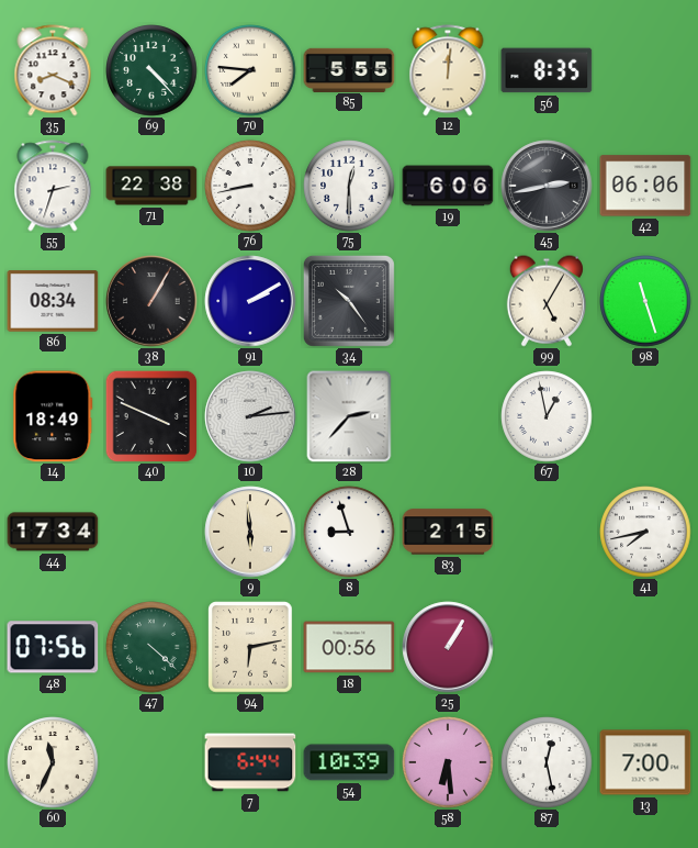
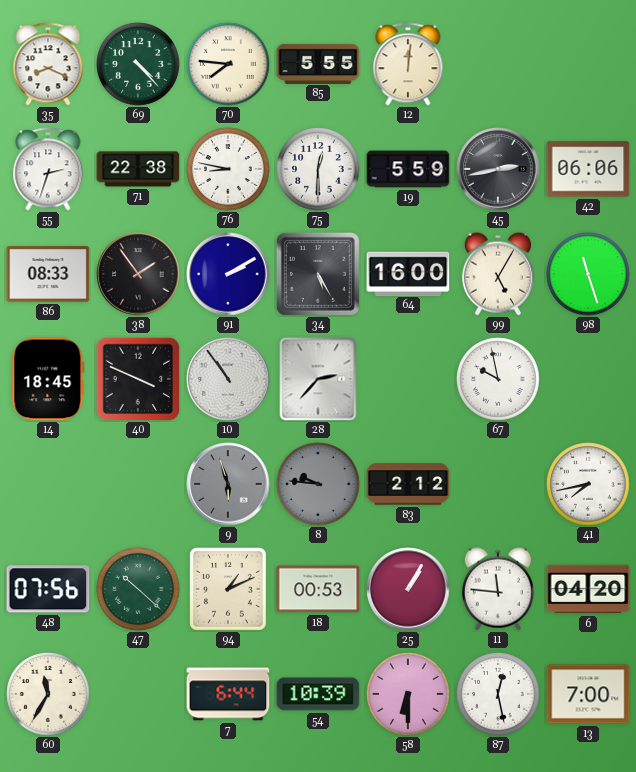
56: 8:35 -> none
76: 8:43 -> 8:47
19: 6:06 -> 5:59
86: 08:34 -> 08:33
38: 1:05 -> 1:54
34: 10:24 -> 5:25
64: none -> 16:00
14: 18:49 -> 18:45
10: 2:14 -> 10:54
67: 12:58 -> 9:58
44: 17:34 -> none
9: 5:59 -> 5:57
9 dial: cream -> grey
8: 8:57 -> 9:46
8 dial: white -> grey
83: 2:15 -> 2:12
47: 4:22 -> 10:22
94: 6:13 -> 1:11
18: 00:56 -> 00:53
11: none -> 11:46
6: none -> 04:20
60: 11:34 -> 11:35
58: 6:29 -> 6:30
